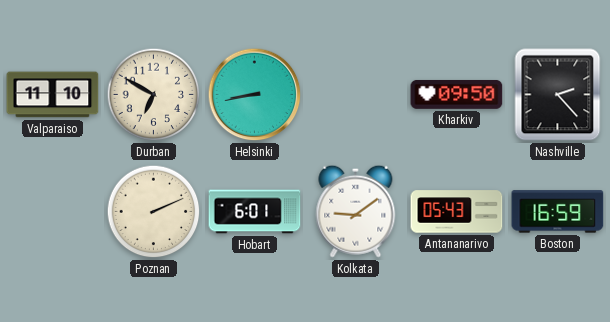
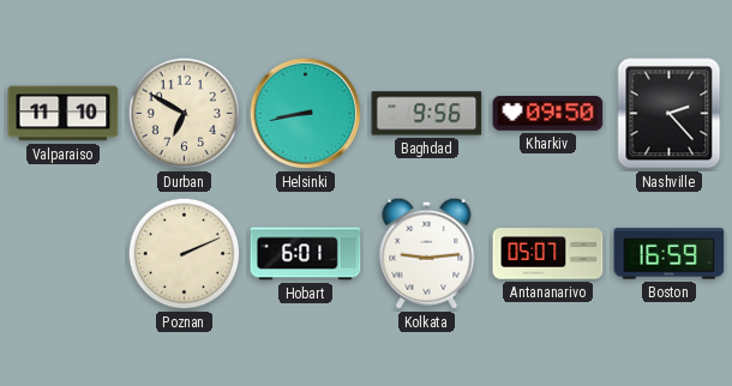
Baghdad: none -> 9:56
Kolkata: 9:09 -> 9:14
Antananarivo: 05:43 -> 05:07
